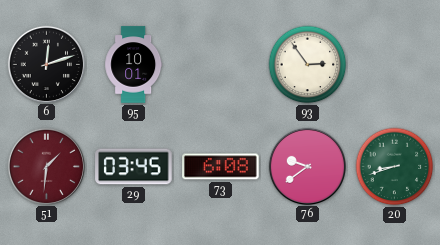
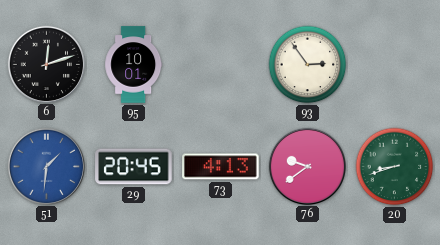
51 dial: burgundy -> blue
29: 03:45 -> 20:45
73: 6:08 -> 4:13
